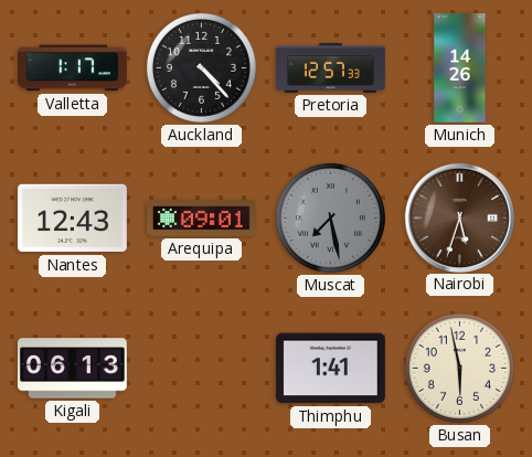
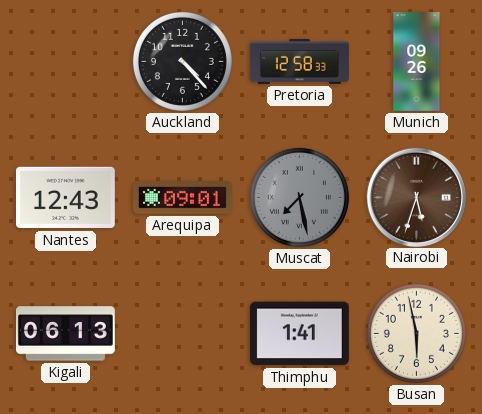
Valletta: 1:17 -> none
Pretoria: 12:57 -> 12:58
Munich: 14:26 -> 09:26
